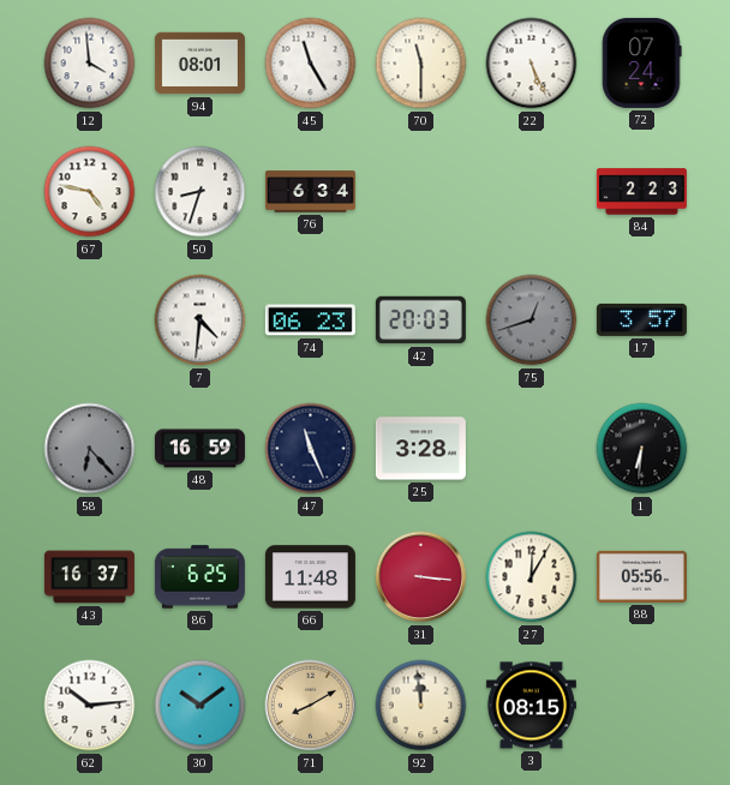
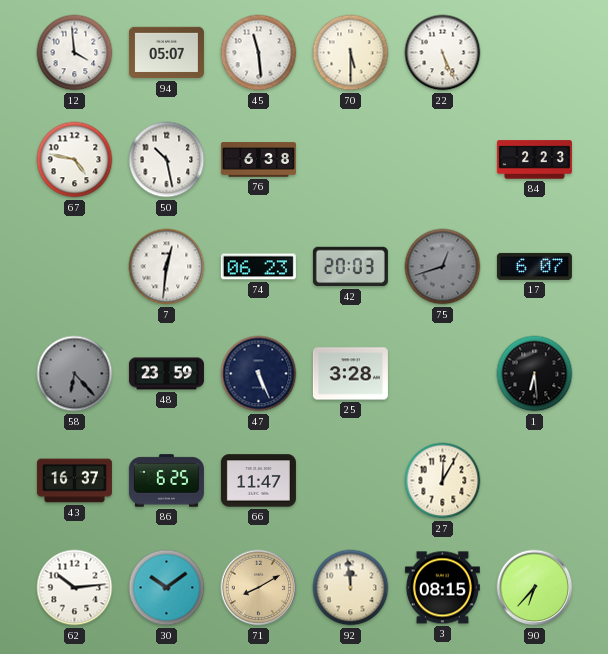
94: 08:01 -> 05:07
45: 11:25 -> 11:29
70: 11:30 -> 5:30
72: 07:24 -> none
50: 8:33 -> 10:28
76: 6:34 -> 6:38
7: 4:31 -> 12:31
17: 3:57 -> 6:07
48: 16:59 -> 23:59
47: 11:26 -> 5:26
1: 6:31 -> 6:29
66: 11:48 -> 11:47
31: 3:16 -> none
88: 05:56 -> none
90: none -> 6:37
